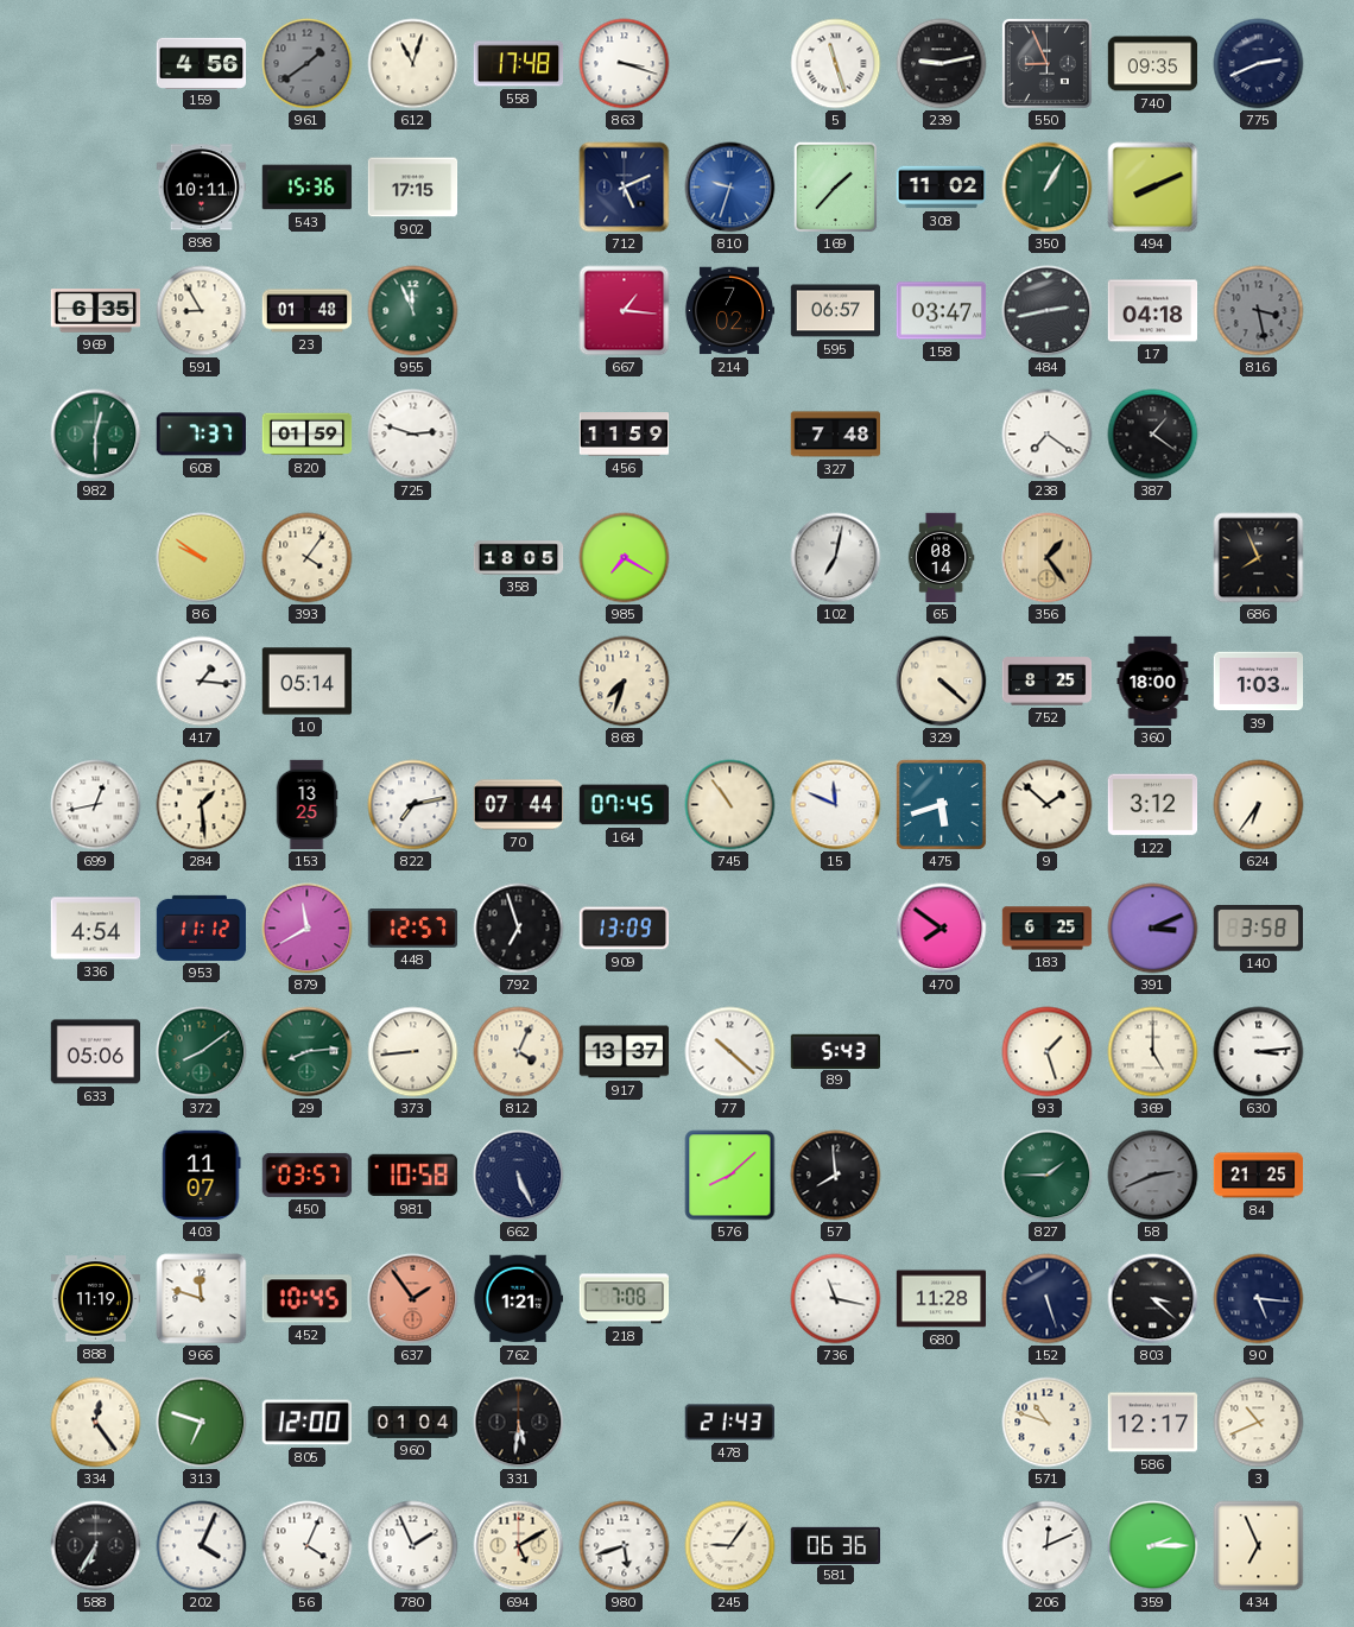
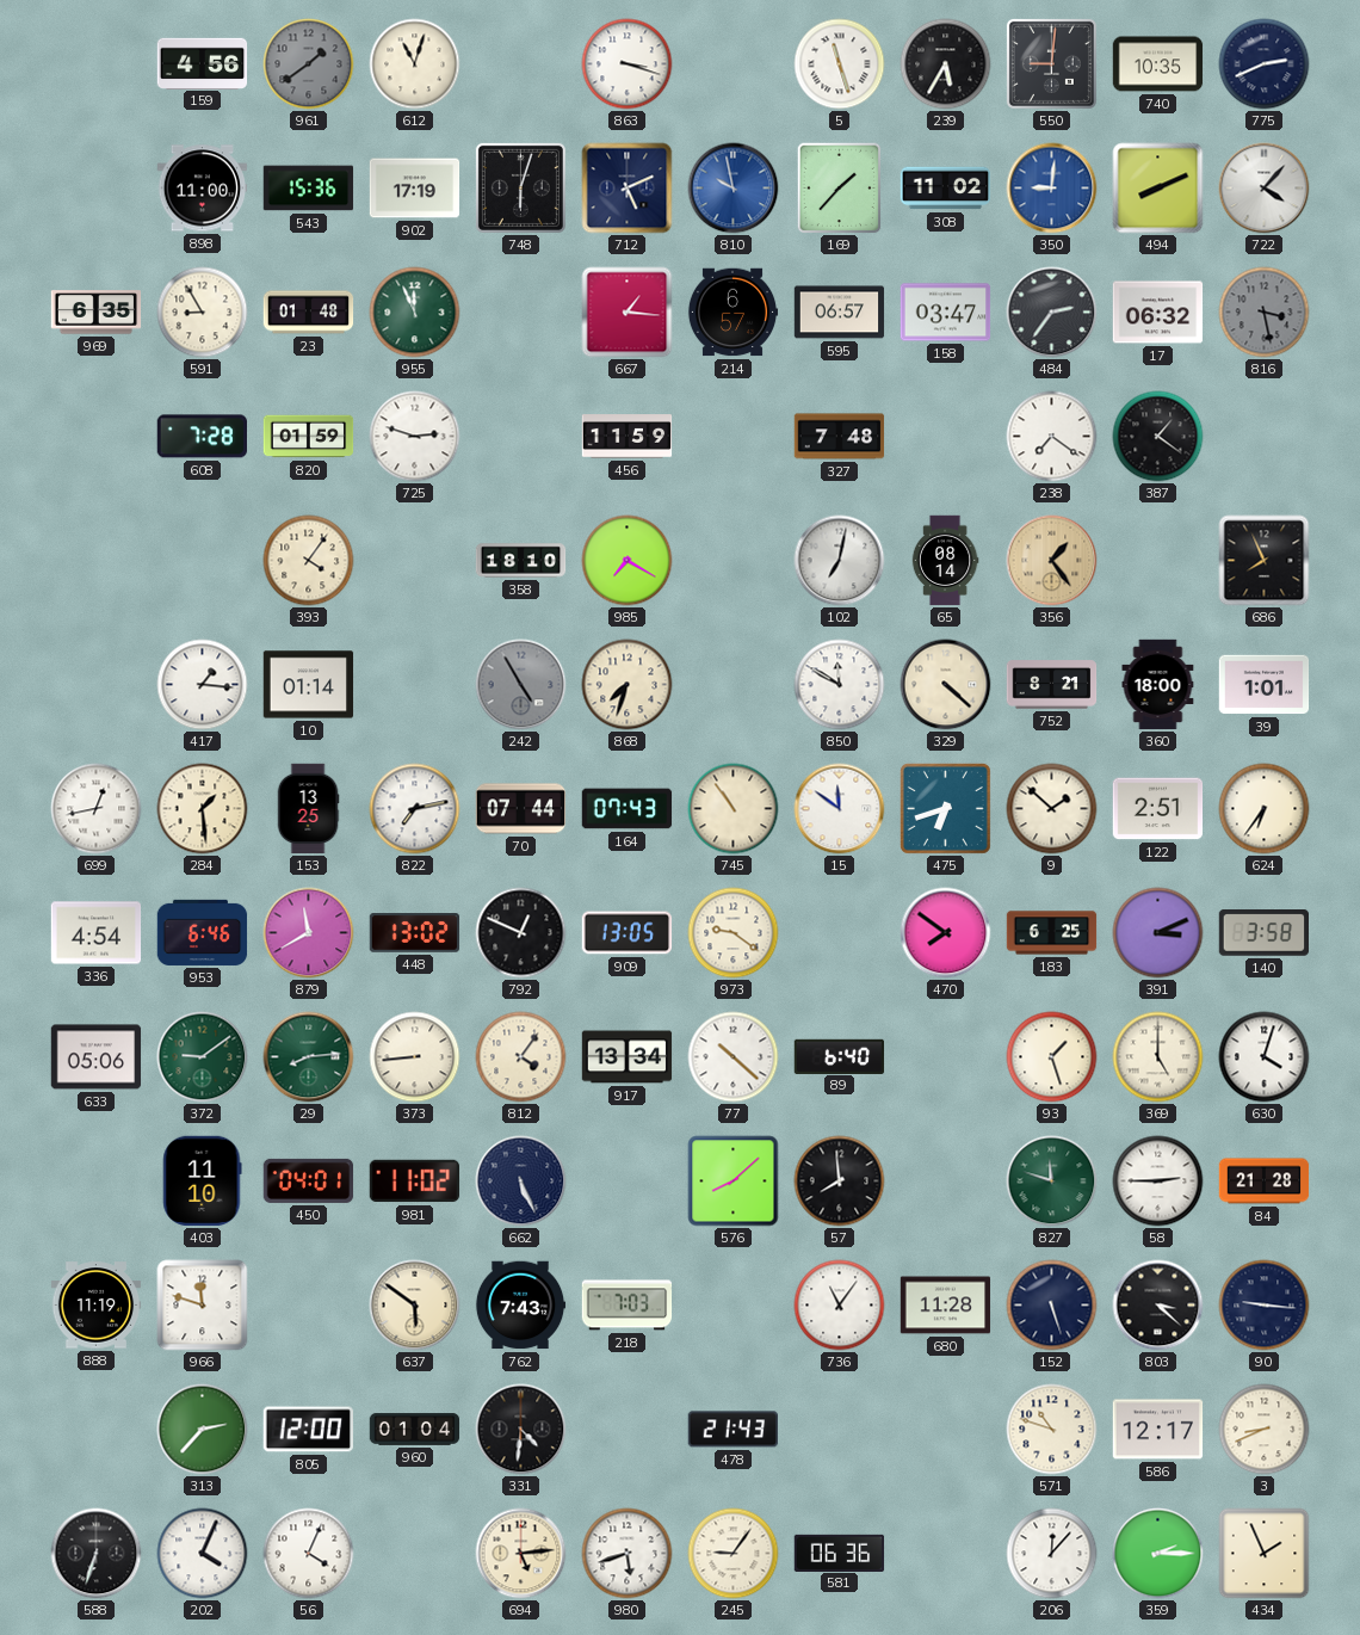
558: 17:48 -> none
239: 9:13 -> 5:35
550: 8:56 -> 9:01
740: 09:35 -> 10:35
898: 10:11 -> 11:00
902: 17:15 -> 17:19
748: none -> 6:03
810: 9:33 -> 9:58
350: 1:05 -> 9:01
350 dial: green -> blue
722: none -> 4:07
214: 7:02 -> 6:57
484: 2:43 -> 2:36
17: 04:18 -> 06:32
982: 12:30 -> none
608: 7:37 -> 7:28
86: 9:51 -> none
358: 18:05 -> 18:10
10: 05:14 -> 01:14
242: none -> 4:55
850: none -> 11:50
752: 8:25 -> 8:21
39: 1:03 -> 1:01
164: 07:45 -> 07:43
15: 11:49 -> 11:51
475: 5:42 -> 6:42
122: 3:12 -> 2:51
953: 11:12 -> 6:46
448: 12:57 -> 13:02
792: 6:57 -> 12:49
909: 13:09 -> 13:05
973: none -> 9:21
372: 8:09 -> 9:09
812: 4:04 -> 4:06
917: 13:37 -> 13:34
89: 5:43 -> 6:40
630: 3:14 -> 4:03
403: 11:07 -> 11:10
450: 03:57 -> 04:01
981: 10:58 -> 11:02
827: 1:45 -> 11:48
58: 2:41 -> 2:45
58 dial: grey -> white
84: 21:25 -> 21:28
452: 10:45 -> none
637: 1:54 -> 5:51
637 dial: salmon -> cream
762: 1:21 -> 7:43
218: 7:08 -> 7:03
736: 11:17 -> 11:06
90: 5:16 -> 9:16
334: 12:24 -> none
313: 6:48 -> 2:37
331: 5:31 -> 4:31
3: 10:41 -> 8:41
588: 6:35 -> 6:33
780: 1:56 -> none
694: 5:10 -> 5:14
206: 12:11 -> 12:07
434: 6:56 -> 1:56
